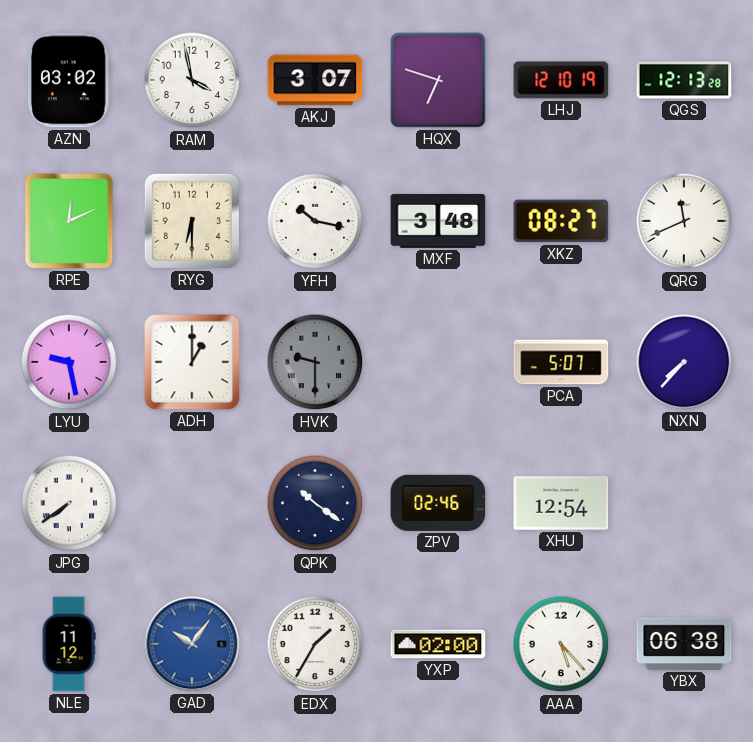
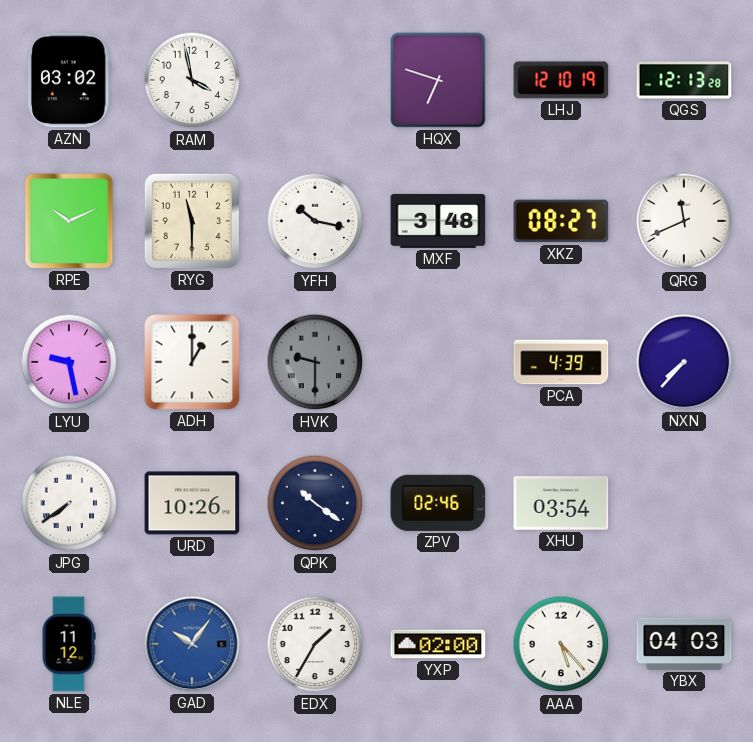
AKJ: 3:07 -> none
RPE: 12:11 -> 10:11
RYG: 6:30 -> 11:30
PCA: 5:07 -> 4:39
URD: none -> 10:26
XHU: 12:54 -> 03:54
YBX: 06:38 -> 04:03
